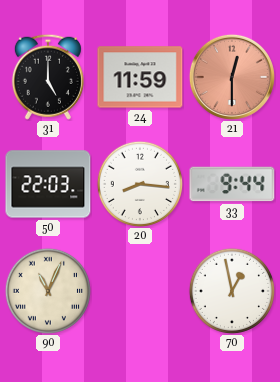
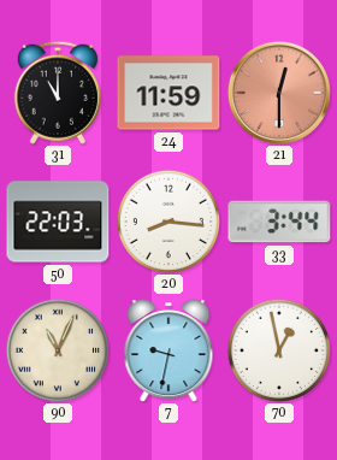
31: 5:00 -> 11:00
33: 9:44 -> 3:44
7: none -> 9:32
